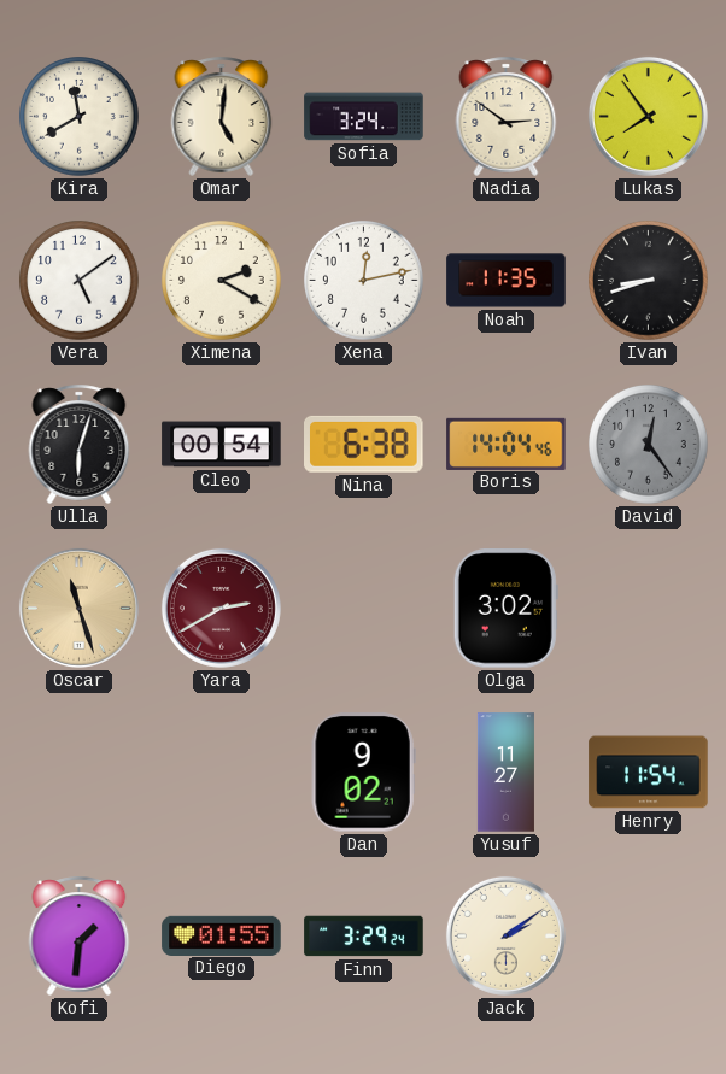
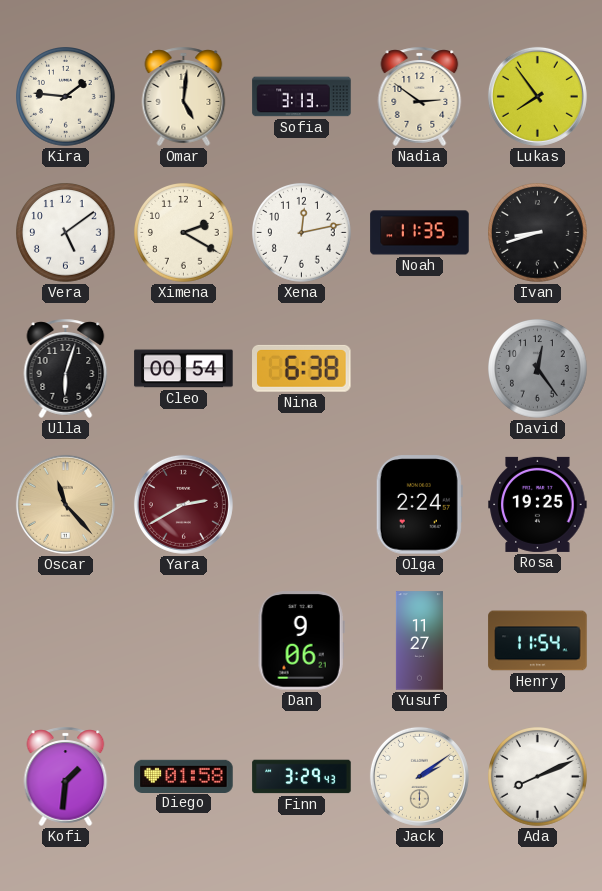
Kira: 11:40 -> 1:46
Sofia: 3:24 -> 3:13
Boris: 14:04 -> none
Oscar: 11:27 -> 11:23
Olga: 3:02 -> 2:24
Rosa: none -> 19:25
Dan: 9:02 -> 9:06
Diego: 01:55 -> 01:58
Finn: 3:29:24 -> 3:29:43
Ada: none -> 8:11
